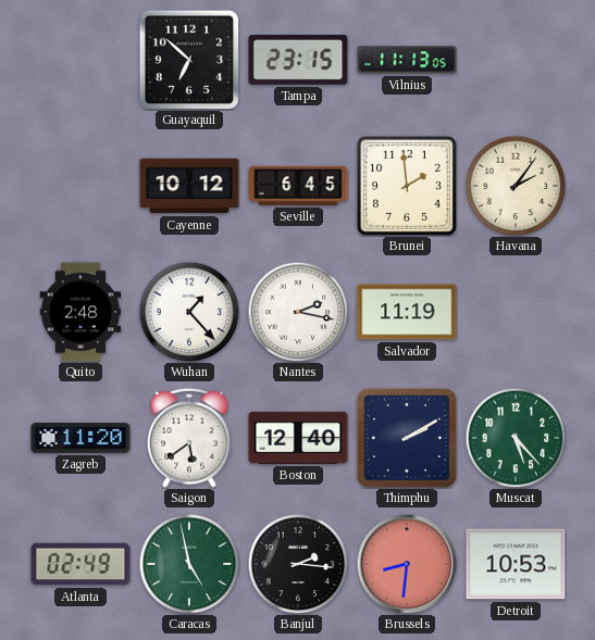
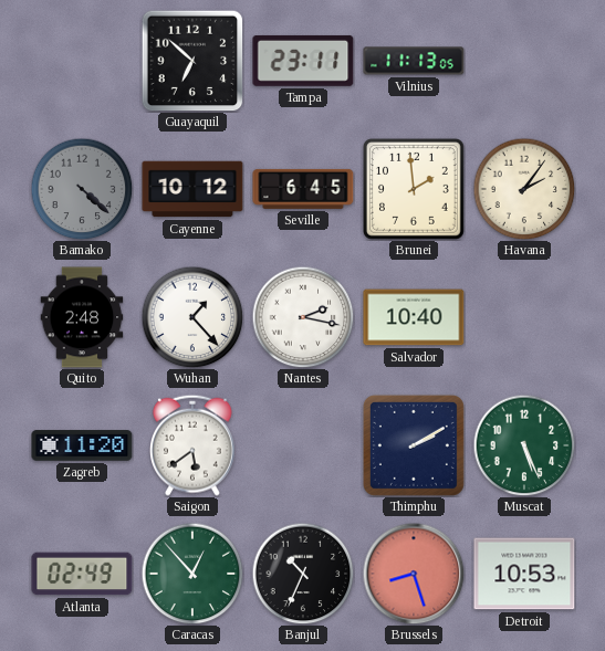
Tampa: 23:15 -> 23:11
Bamako: none -> 4:22
Salvador: 11:19 -> 10:40
Boston: 12:40 -> none
Muscat: 5:23 -> 5:26
Caracas: 4:58 -> 12:53
Banjul: 2:16 -> 10:34
Brussels: 8:31 -> 8:27
